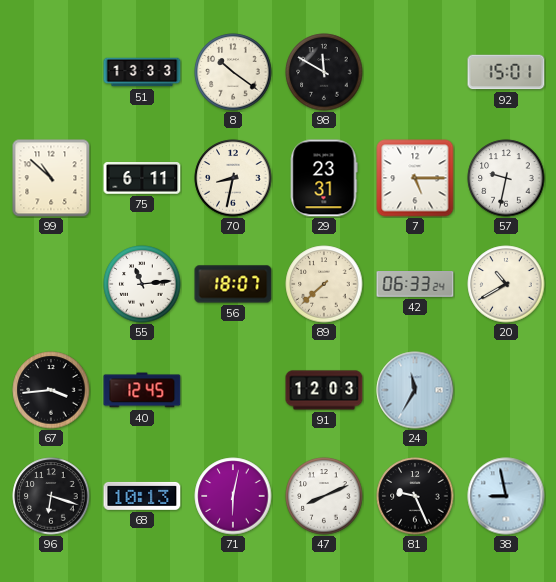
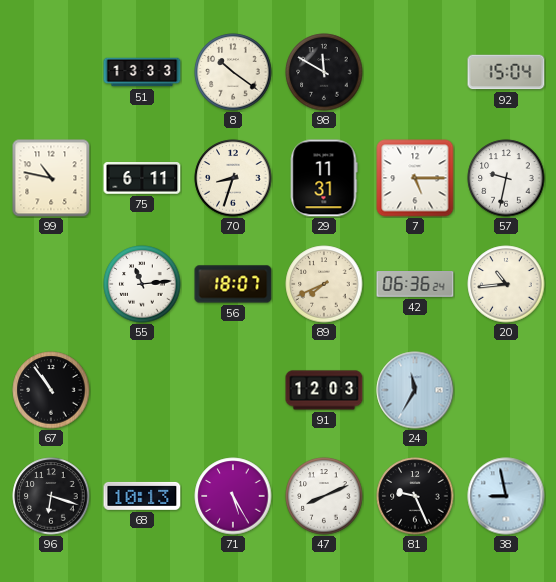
92: 15:01 -> 15:04
99: 10:52 -> 10:47
70: 8:32 -> 8:33
29: 23:31 -> 11:31
89: 7:38 -> 7:41
42: 06:33 -> 06:36
20: 10:40 -> 10:44
67: 3:44 -> 10:54
40: 12:45 -> none
71: 6:02 -> 5:25
